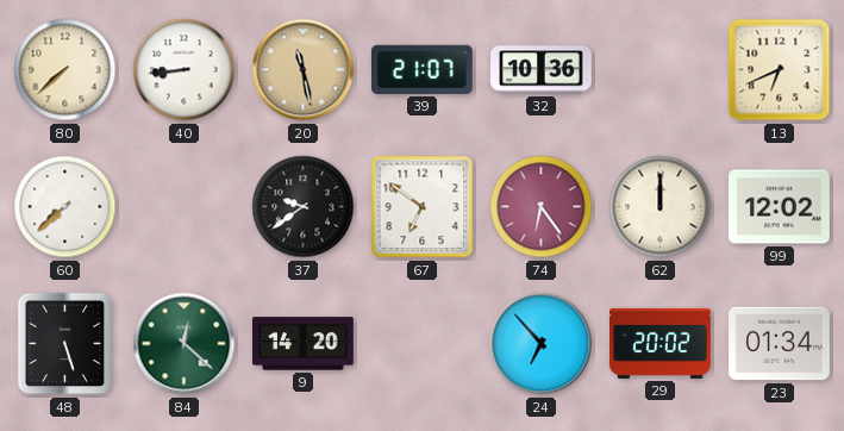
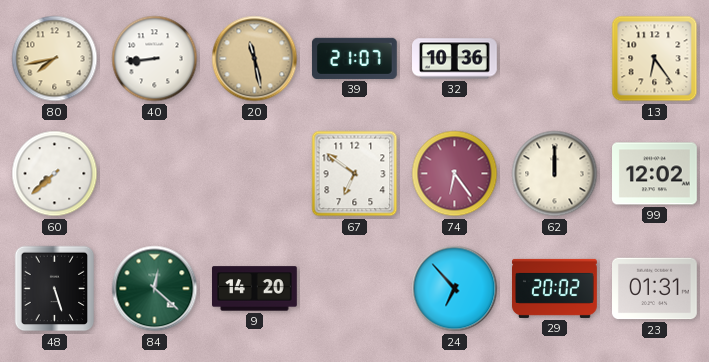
80: 7:38 -> 7:43
13: 6:41 -> 6:24
37: 9:39 -> none
23: 01:34 -> 01:31
